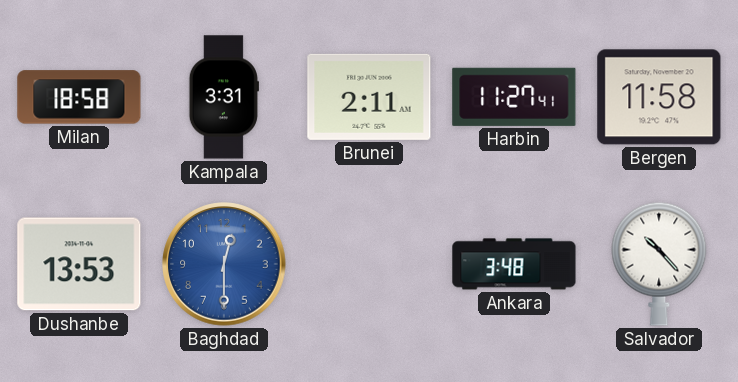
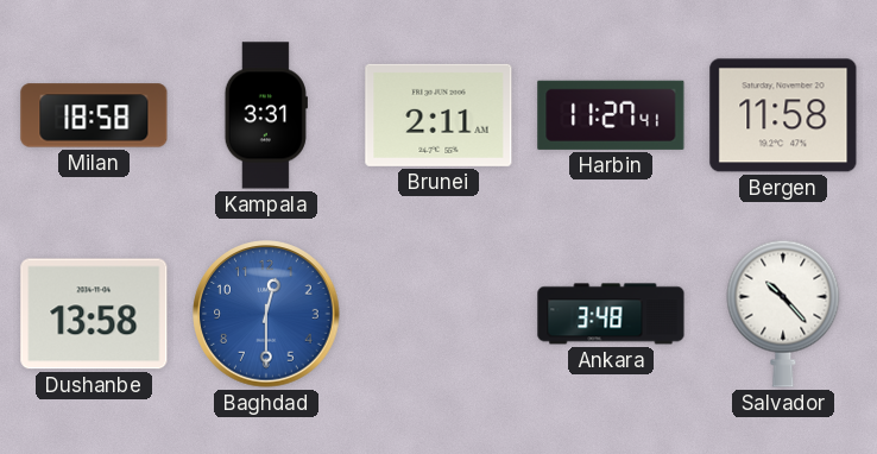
Dushanbe: 13:53 -> 13:58
